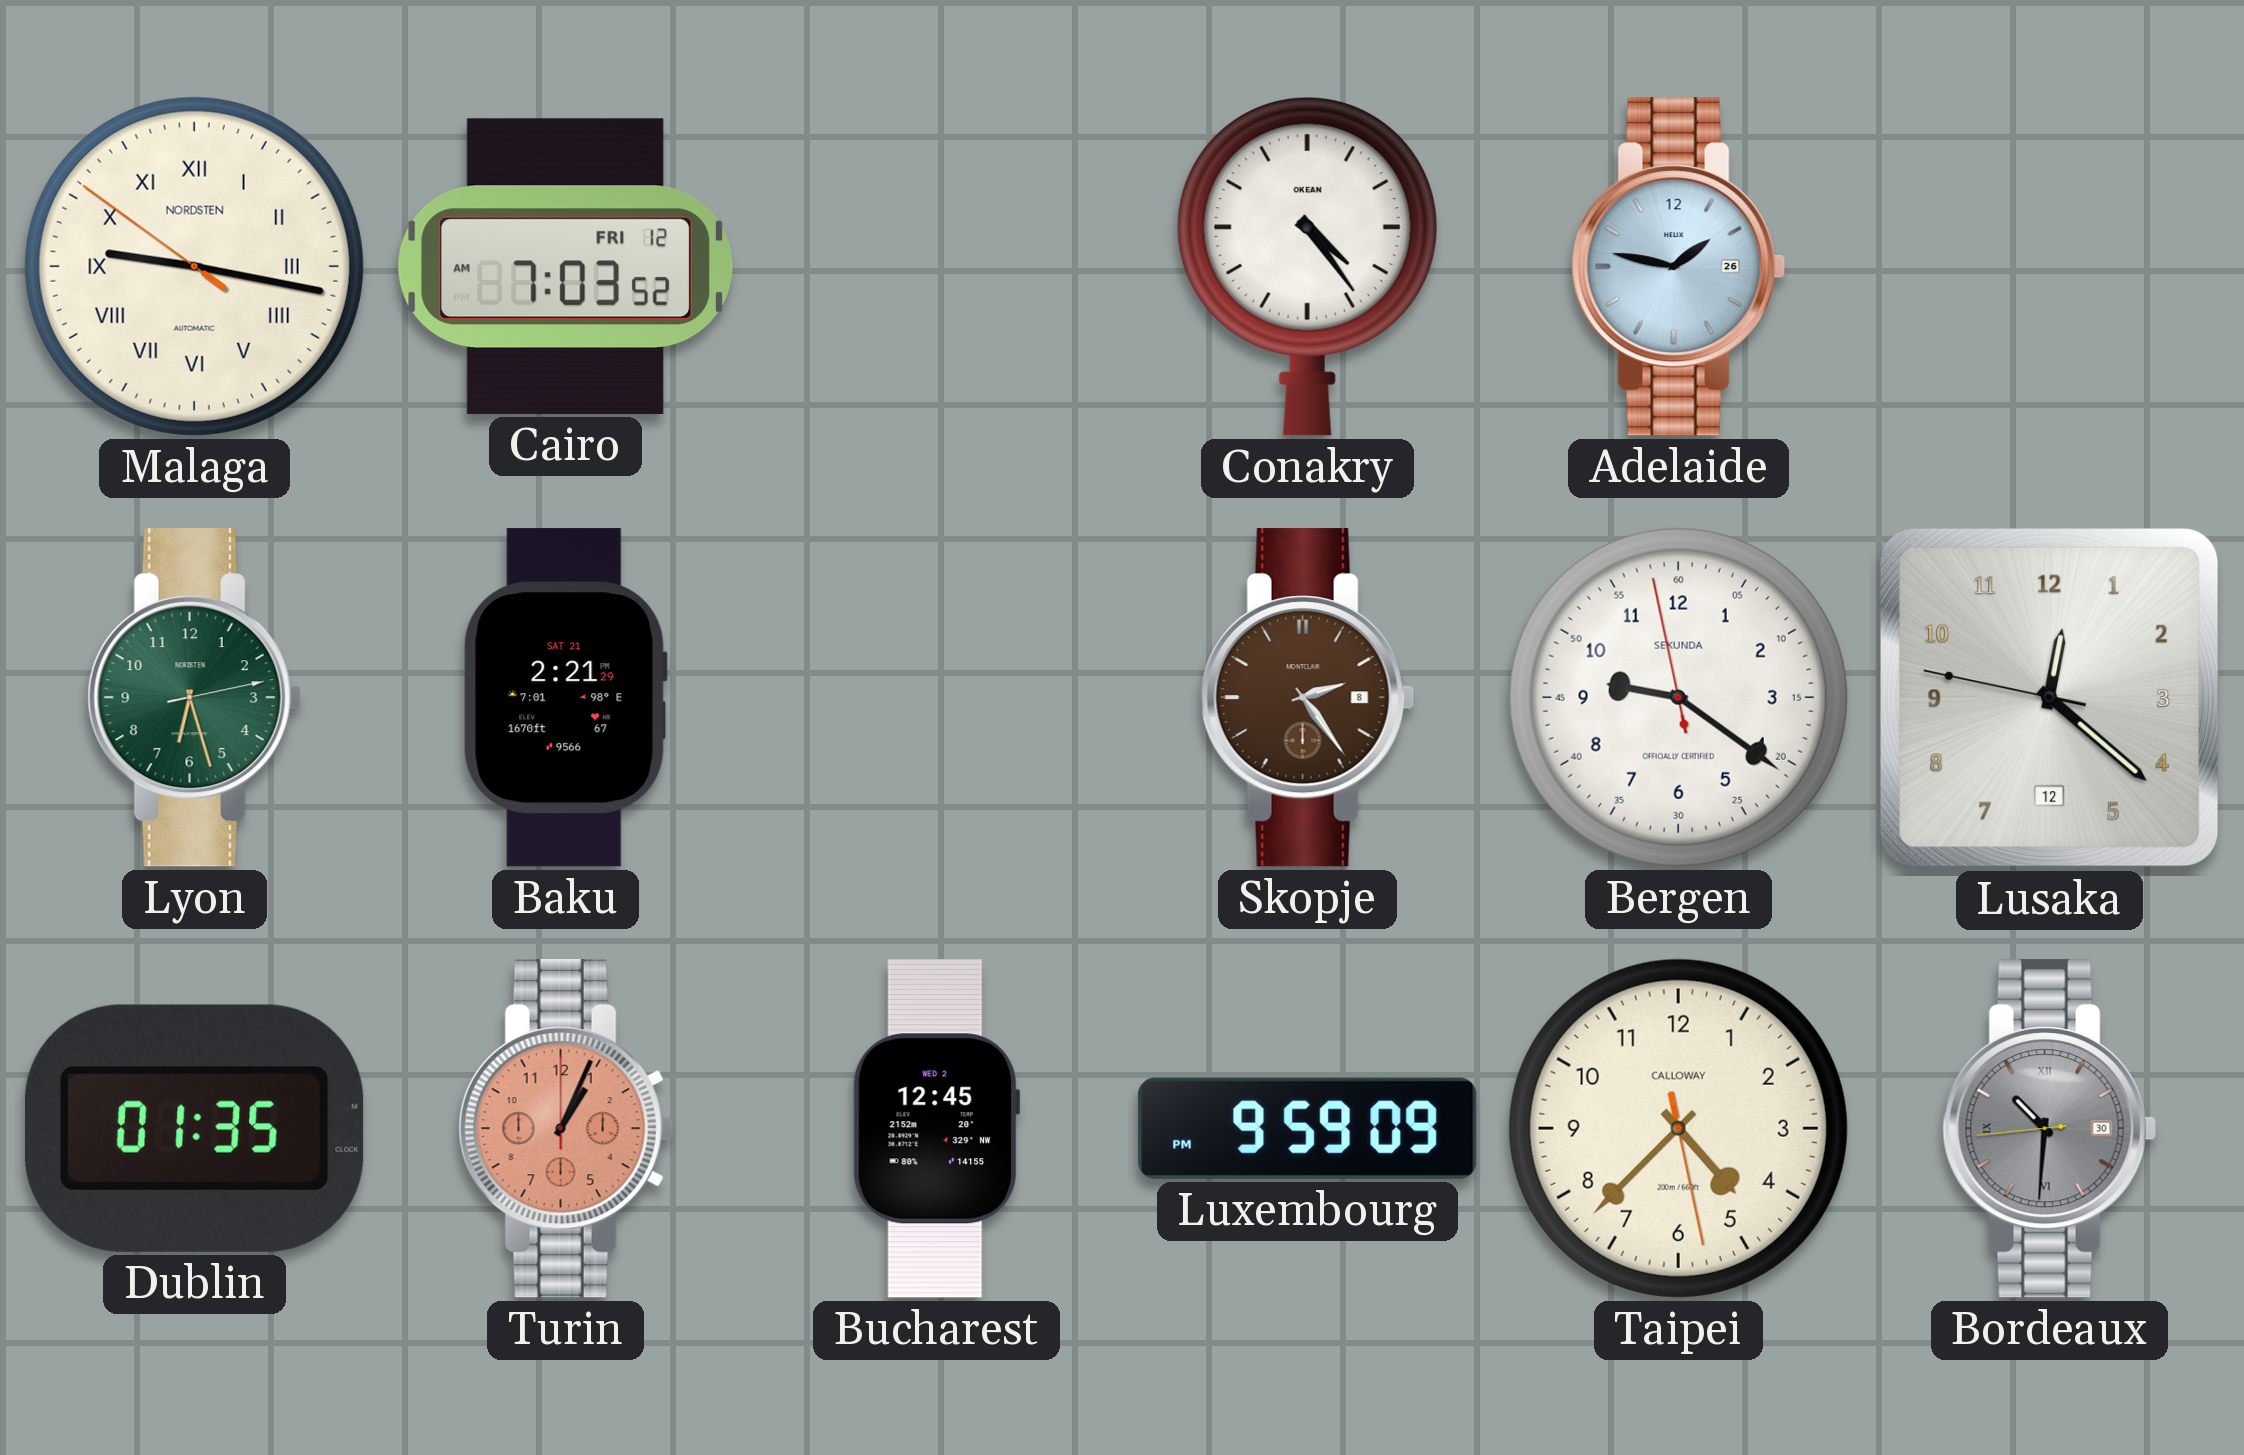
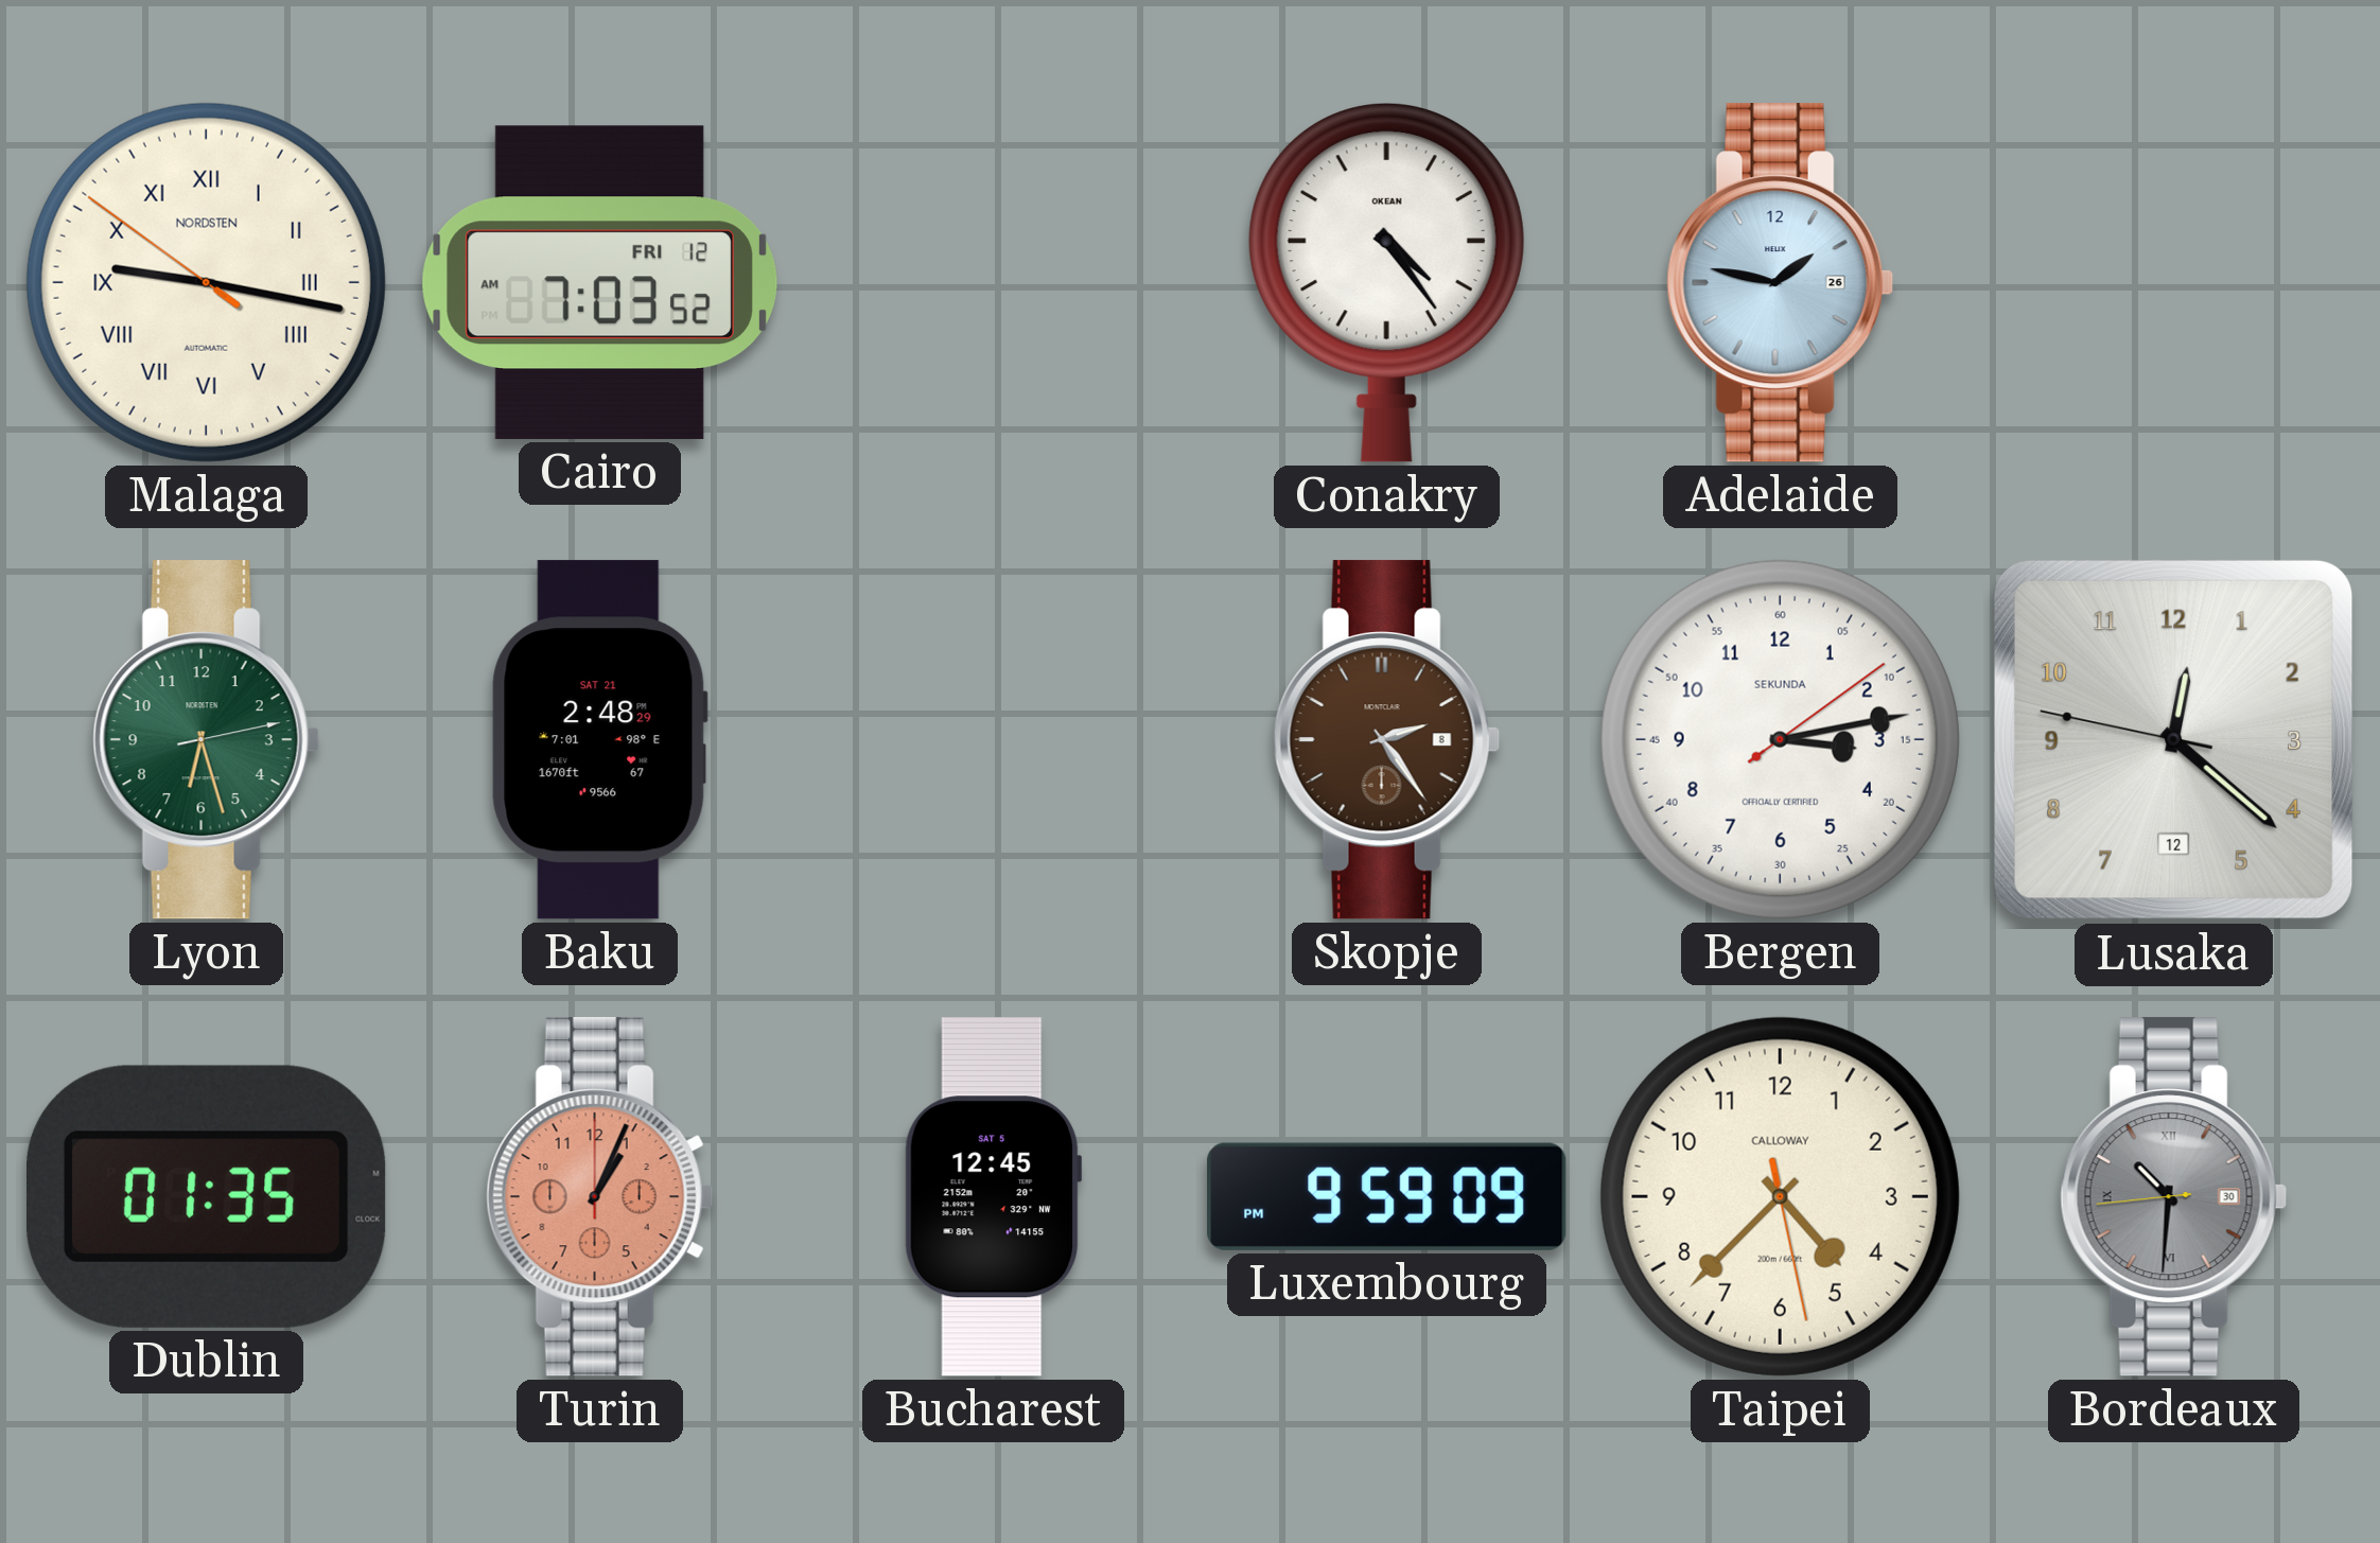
Baku: 2:21 -> 2:48
Bergen: 9:20 -> 3:13
Bucharest date: WED 2 -> SAT 5
